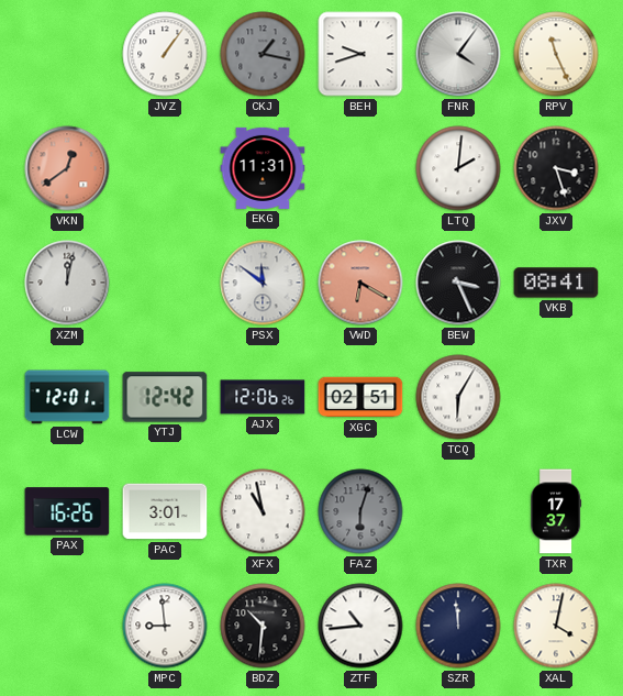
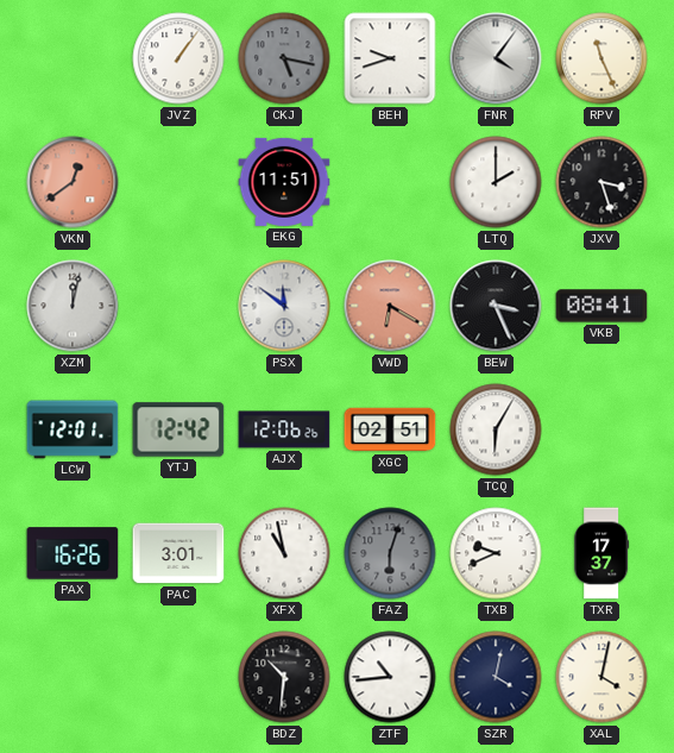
CKJ: 1:17 -> 5:17
EKG: 11:31 -> 11:51
LTQ: 2:01 -> 2:00
TXB: none -> 9:41
MPC: 8:59 -> none
SZR: 11:59 -> 4:02
